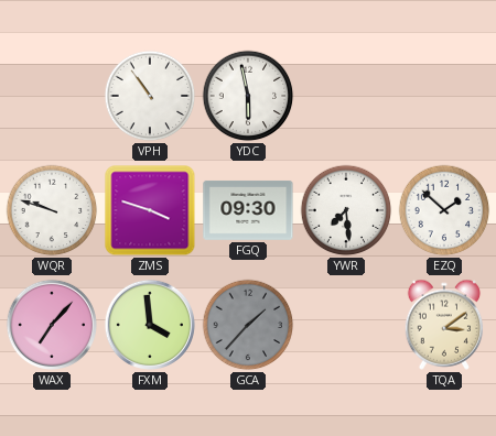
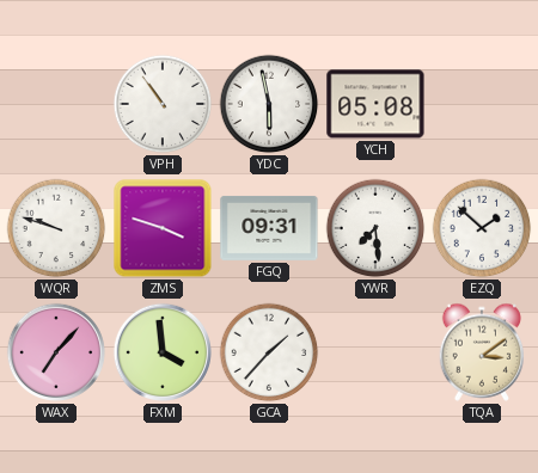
YCH: none -> 05:08
FGQ: 09:30 -> 09:31
GCA dial: grey -> white
